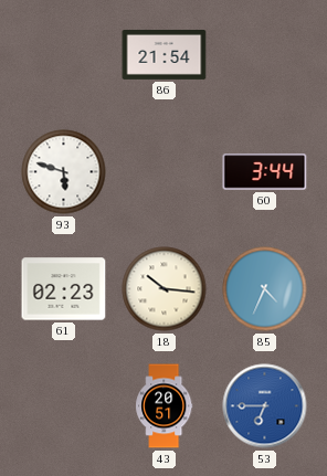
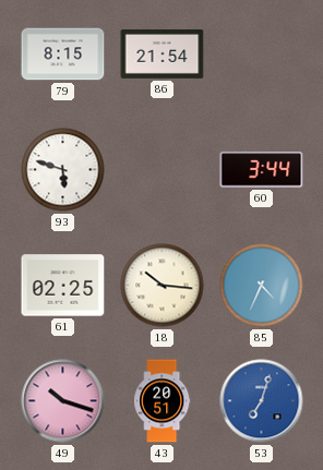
79: none -> 8:15
61: 02:23 -> 02:25
49: none -> 10:18
53: 6:45 -> 7:03
